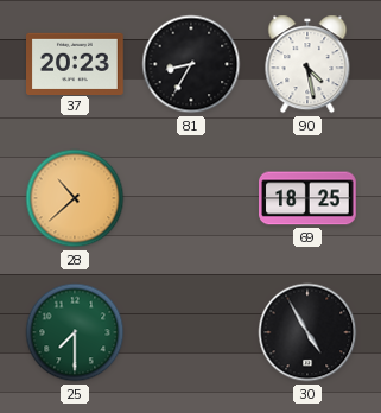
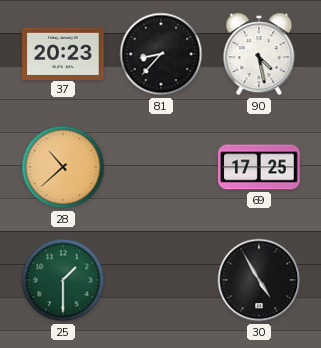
81: 8:35 -> 8:37
69: 18:25 -> 17:25
25: 7:30 -> 1:30
